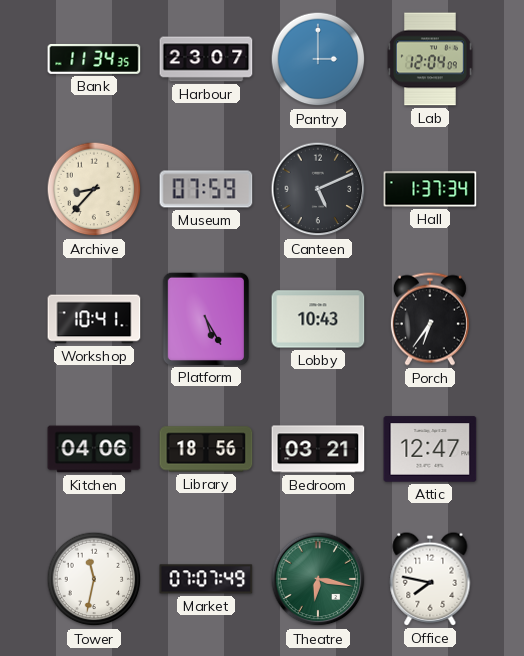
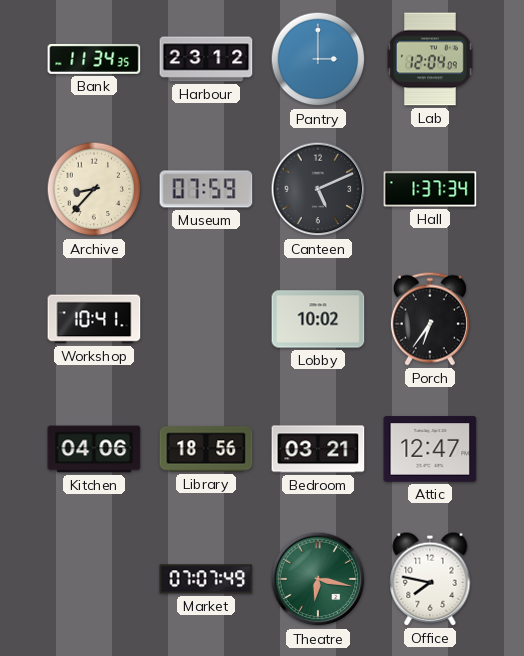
Harbour: 23:07 -> 23:12
Platform: 5:25 -> none
Lobby: 10:43 -> 10:02
Tower: 11:32 -> none
